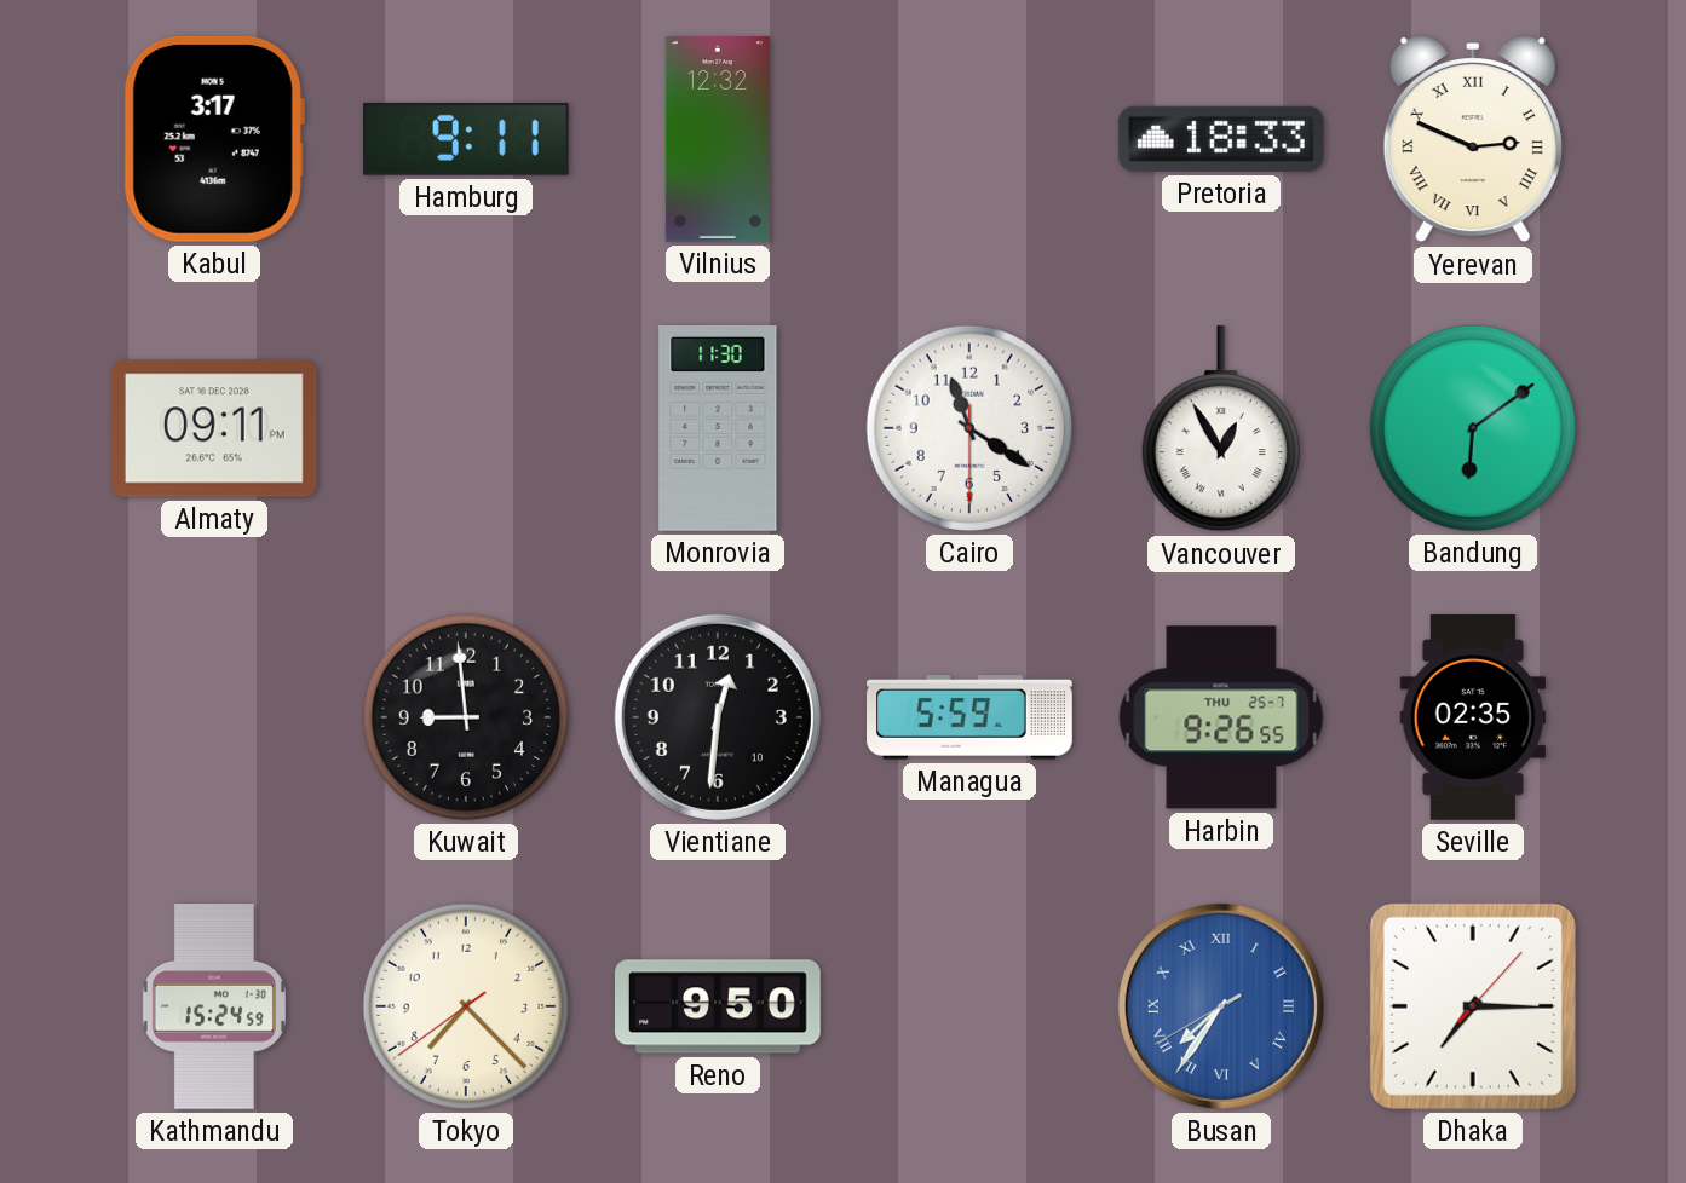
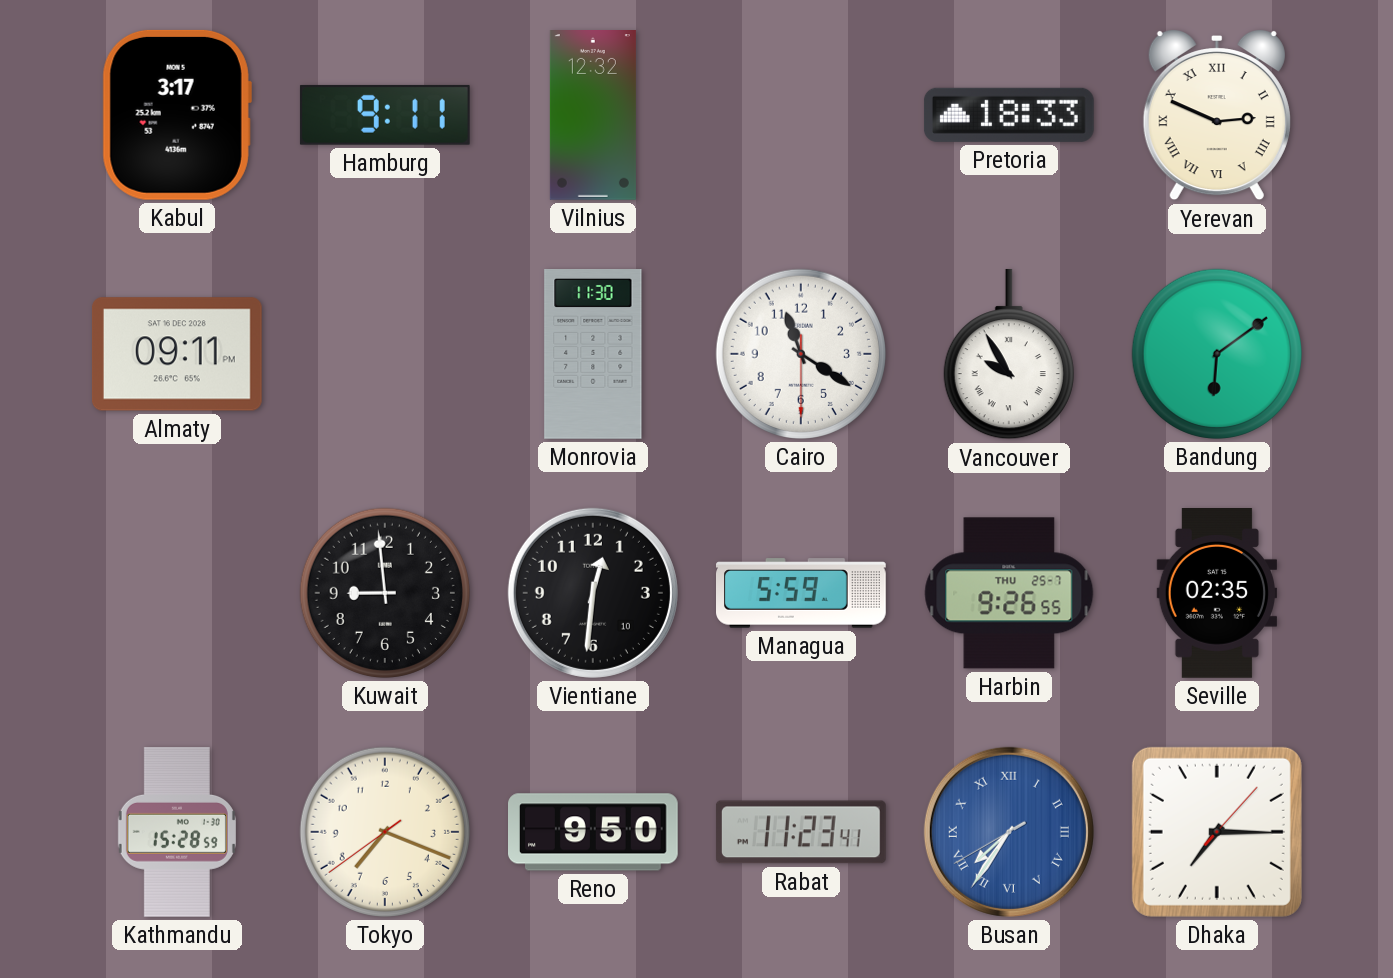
Vancouver: 12:55 -> 9:55
Kathmandu: 15:24 -> 15:28
Tokyo: 7:22 -> 7:18
Rabat: none -> 11:23
